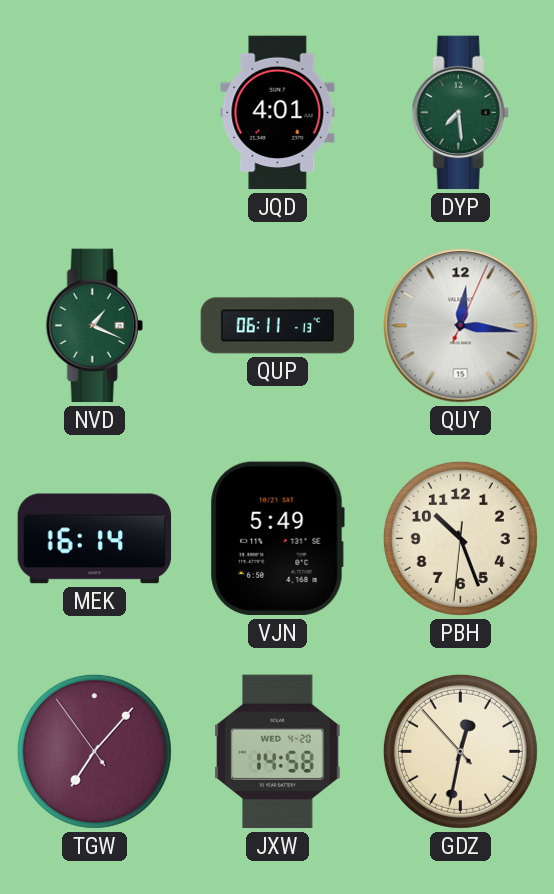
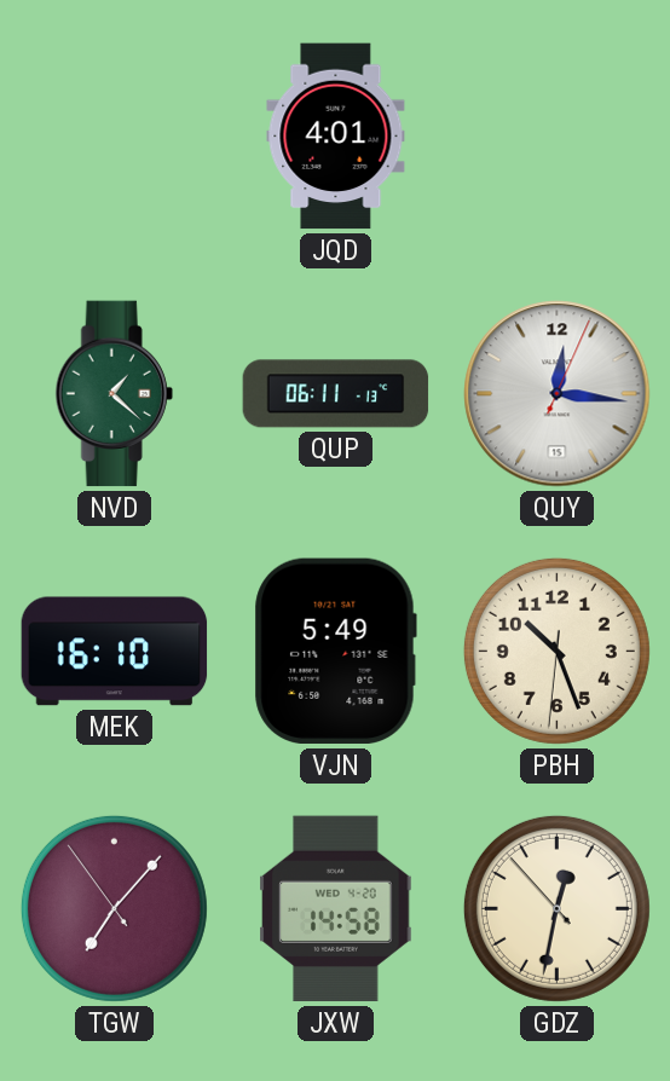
DYP: 7:29 -> none
NVD: 1:19 -> 1:22
MEK: 16:14 -> 16:10
